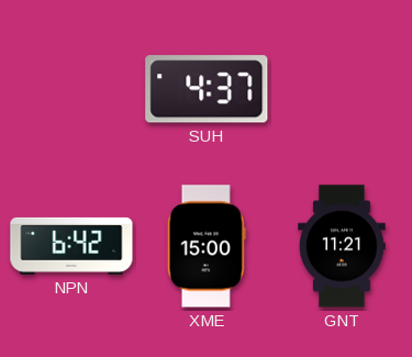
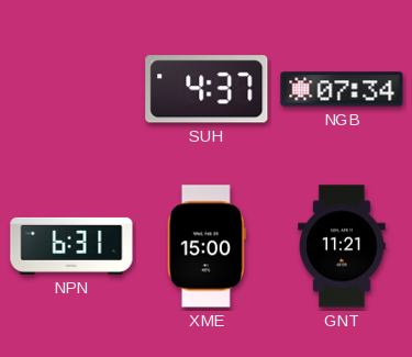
NGB: none -> 07:34
NPN: 6:42 -> 6:31
